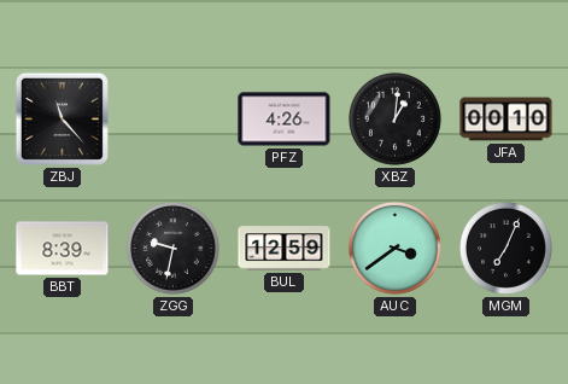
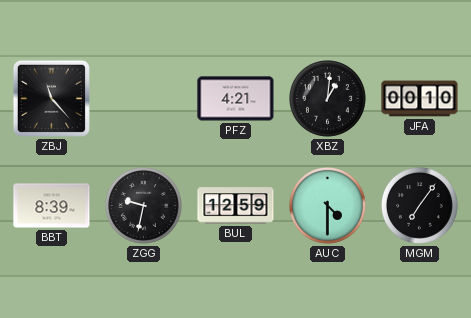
PFZ: 4:26 -> 4:21
AUC: 3:39 -> 4:30
MGM: 7:04 -> 7:06
